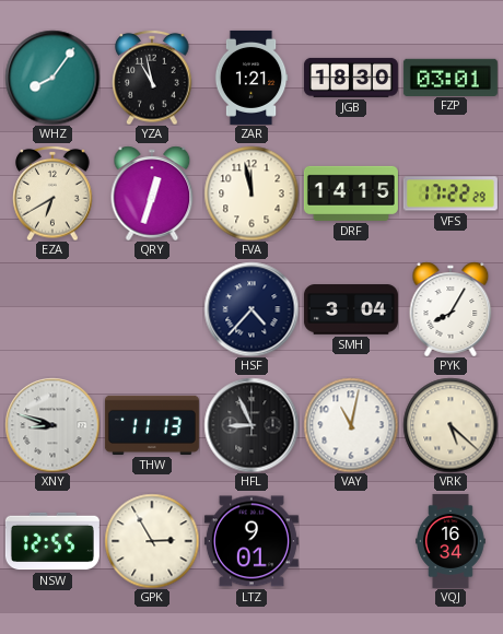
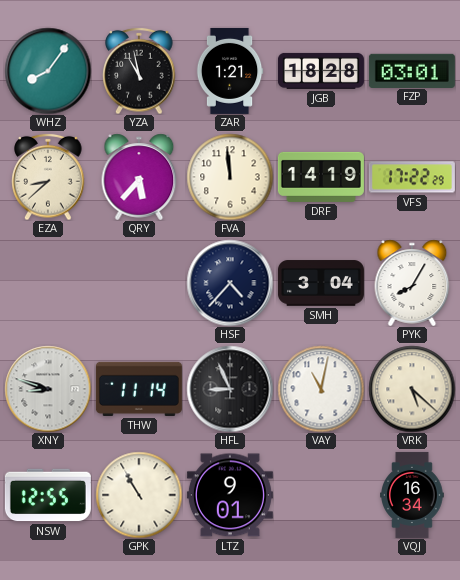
JGB: 18:30 -> 18:28
EZA: 6:40 -> 8:38
QRY: 12:33 -> 5:37
FVA: 11:58 -> 11:59
DRF: 14:15 -> 14:19
THW: 11:13 -> 11:14
GPK: 2:55 -> 10:55
